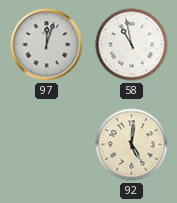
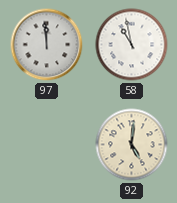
97: 12:03 -> 11:59
